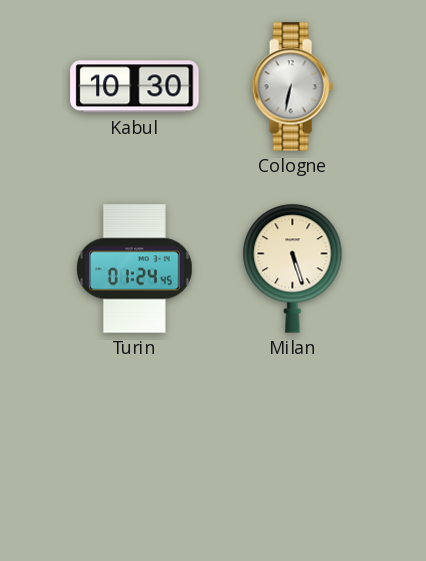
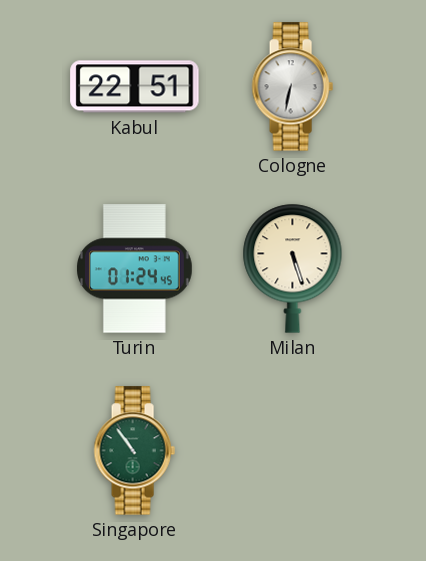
Kabul: 10:30 -> 22:51
Singapore: none -> 10:54
